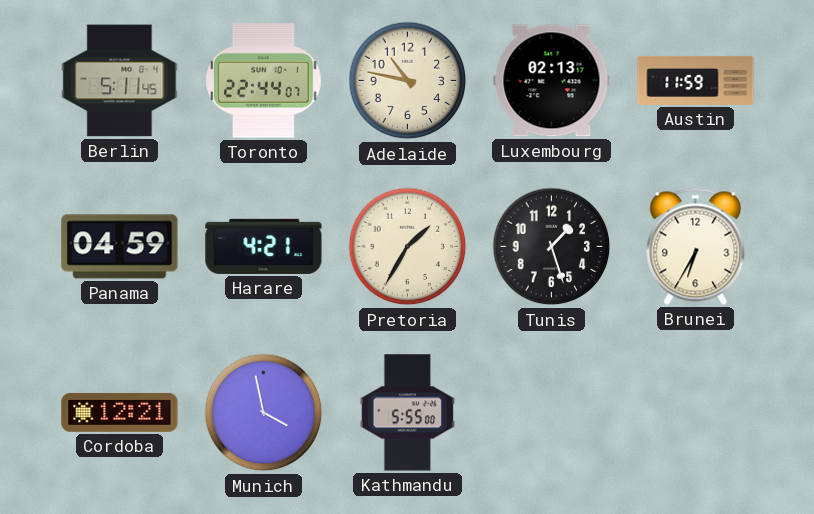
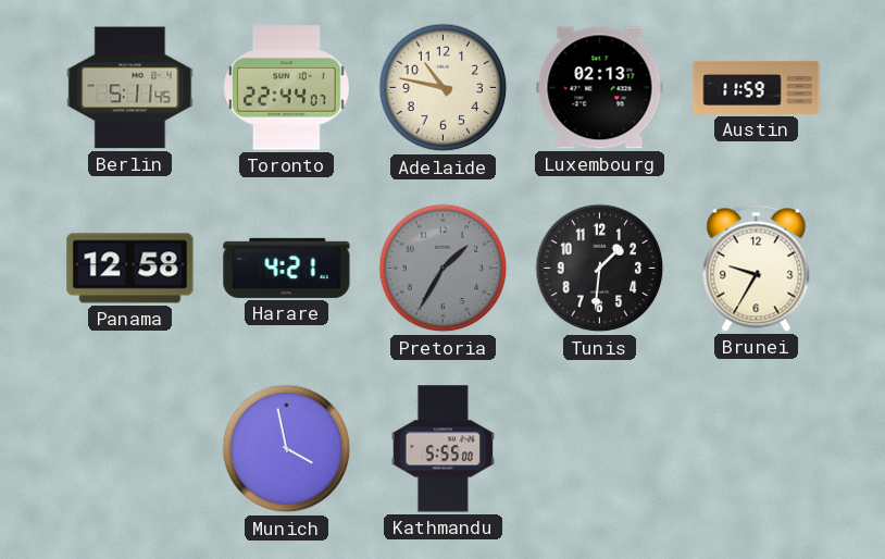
Panama: 04:59 -> 12:58
Pretoria dial: cream -> grey
Tunis: 1:27 -> 1:31
Brunei: 6:35 -> 9:35
Cordoba: 12:21 -> none
